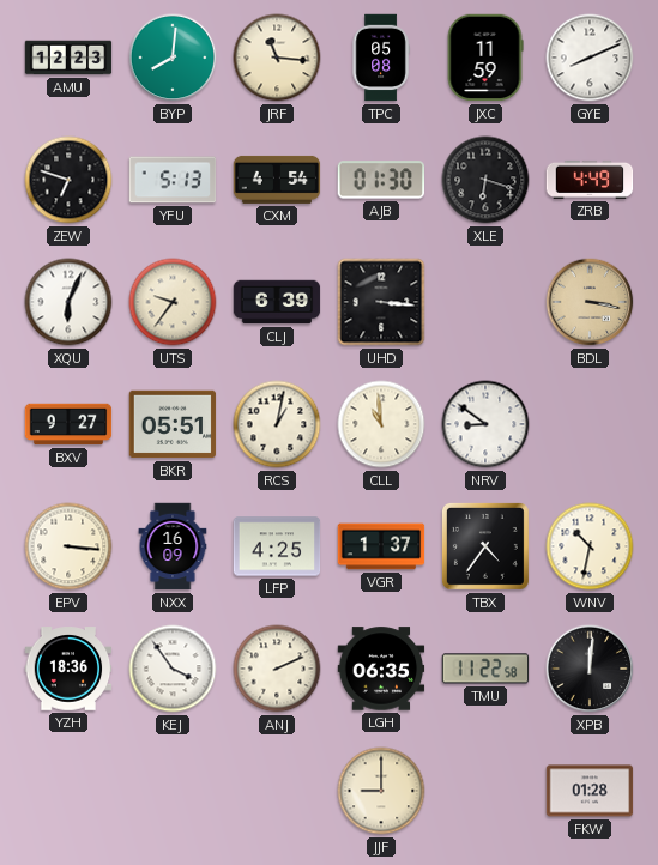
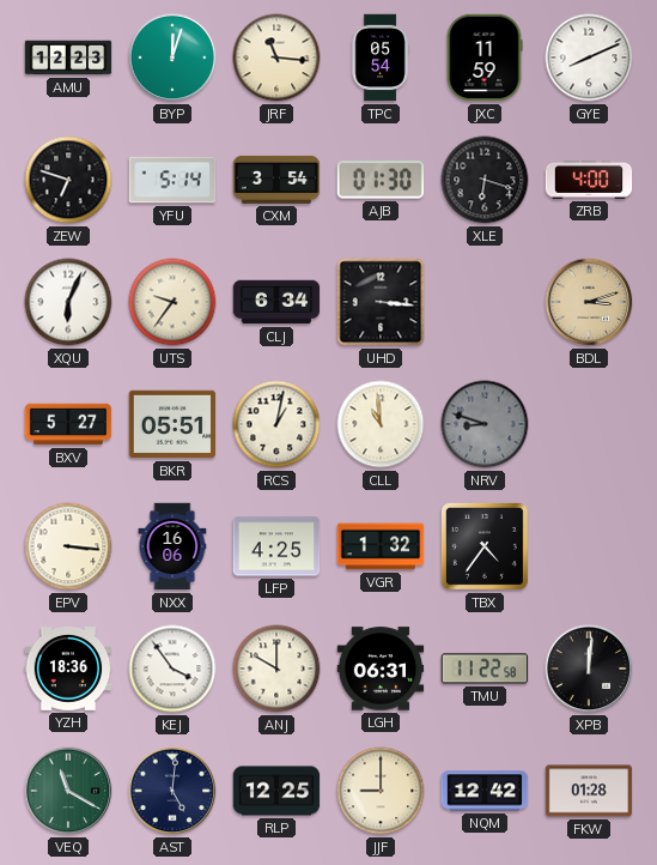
BYP: 8:01 -> 12:03
TPC: 05:08 -> 05:54
YFU: 5:13 -> 5:14
CXM: 4:54 -> 3:54
ZRB: 4:49 -> 4:00
CLJ: 6:39 -> 6:34
BDL: 3:17 -> 3:12
BXV: 9:27 -> 5:27
NRV: 8:51 -> 8:48
NRV dial: white -> grey
NXX: 16:09 -> 16:06
VGR: 1:37 -> 1:32
WNV: 10:32 -> none
ANJ: 2:11 -> 10:00
LGH: 06:35 -> 06:31
VEQ: none -> 11:20
AST: none -> 5:01
RLP: none -> 12:25
NQM: none -> 12:42
